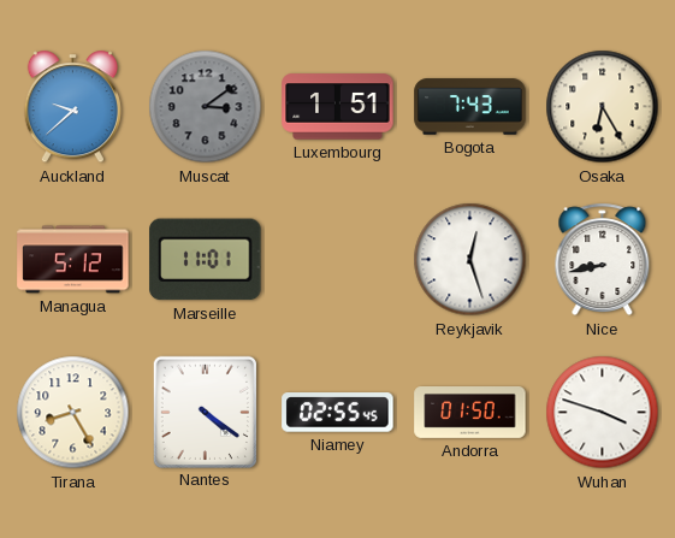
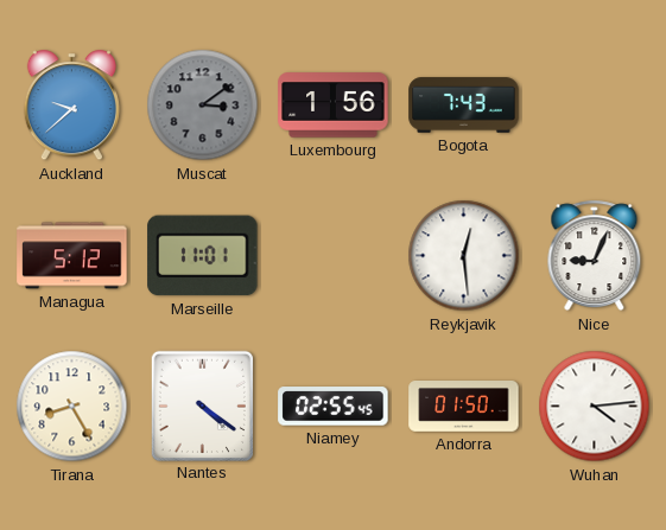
Luxembourg: 1:51 -> 1:56
Osaka: 6:25 -> none
Reykjavik: 12:27 -> 12:29
Nice: 8:43 -> 9:04
Wuhan: 3:48 -> 4:14
